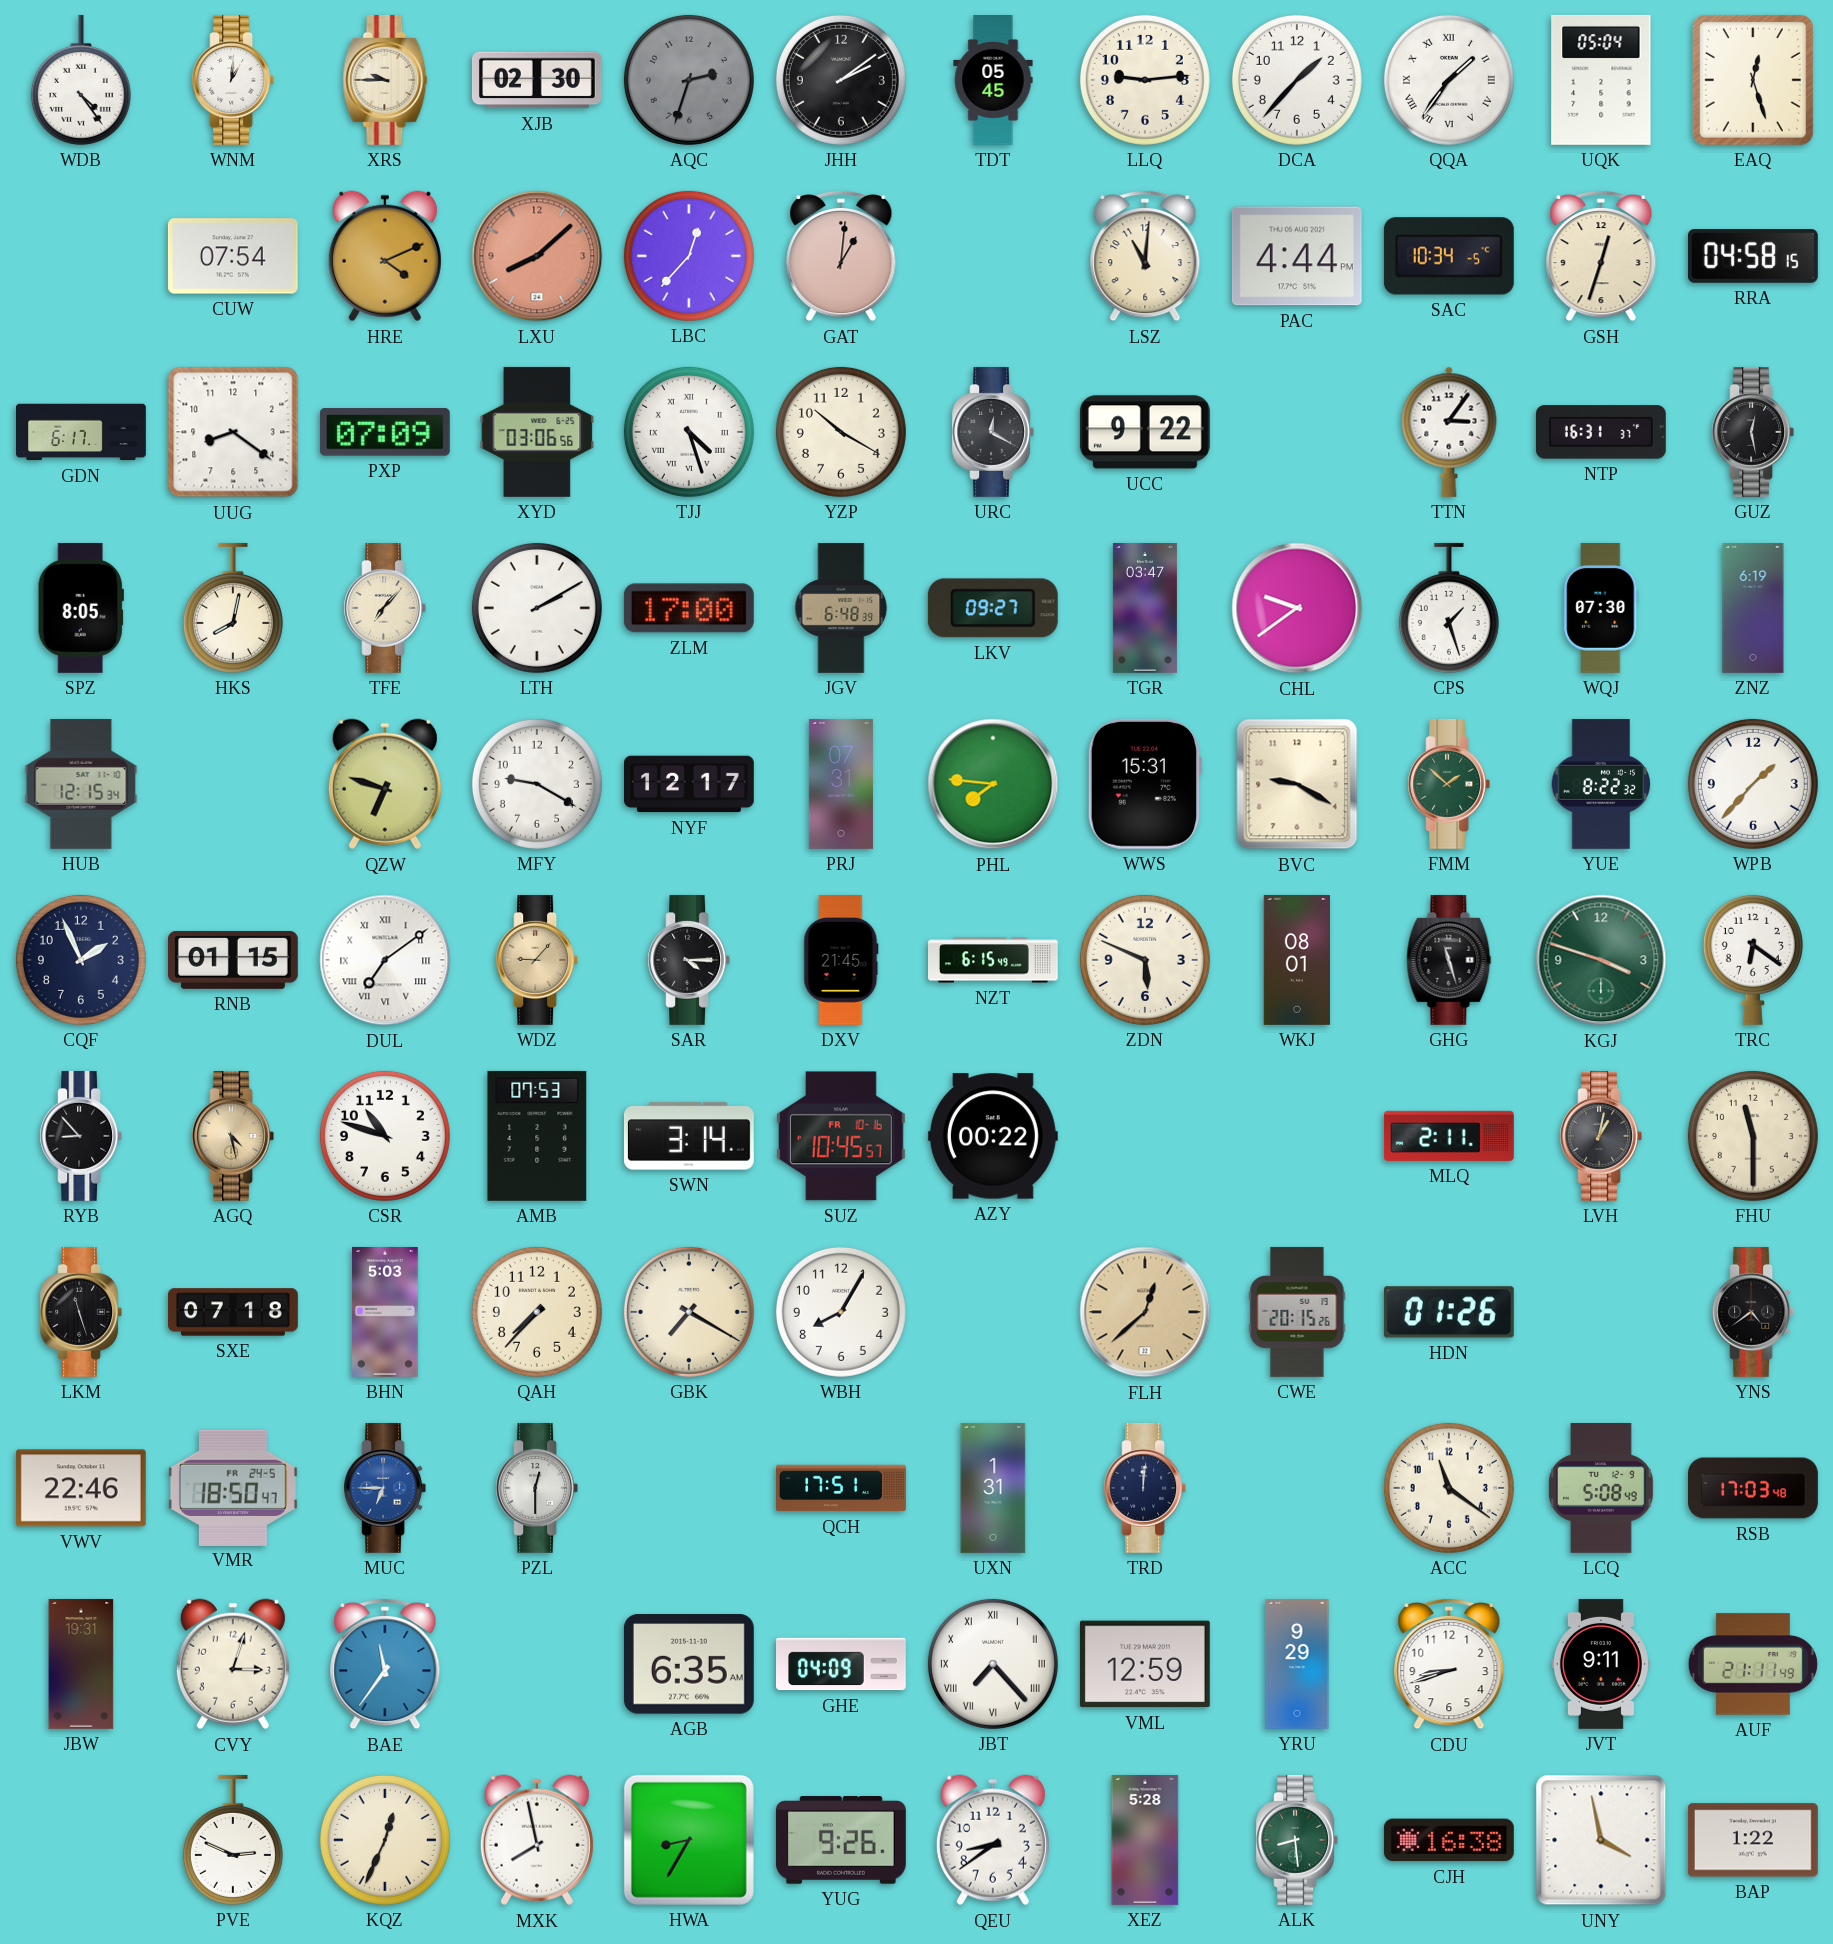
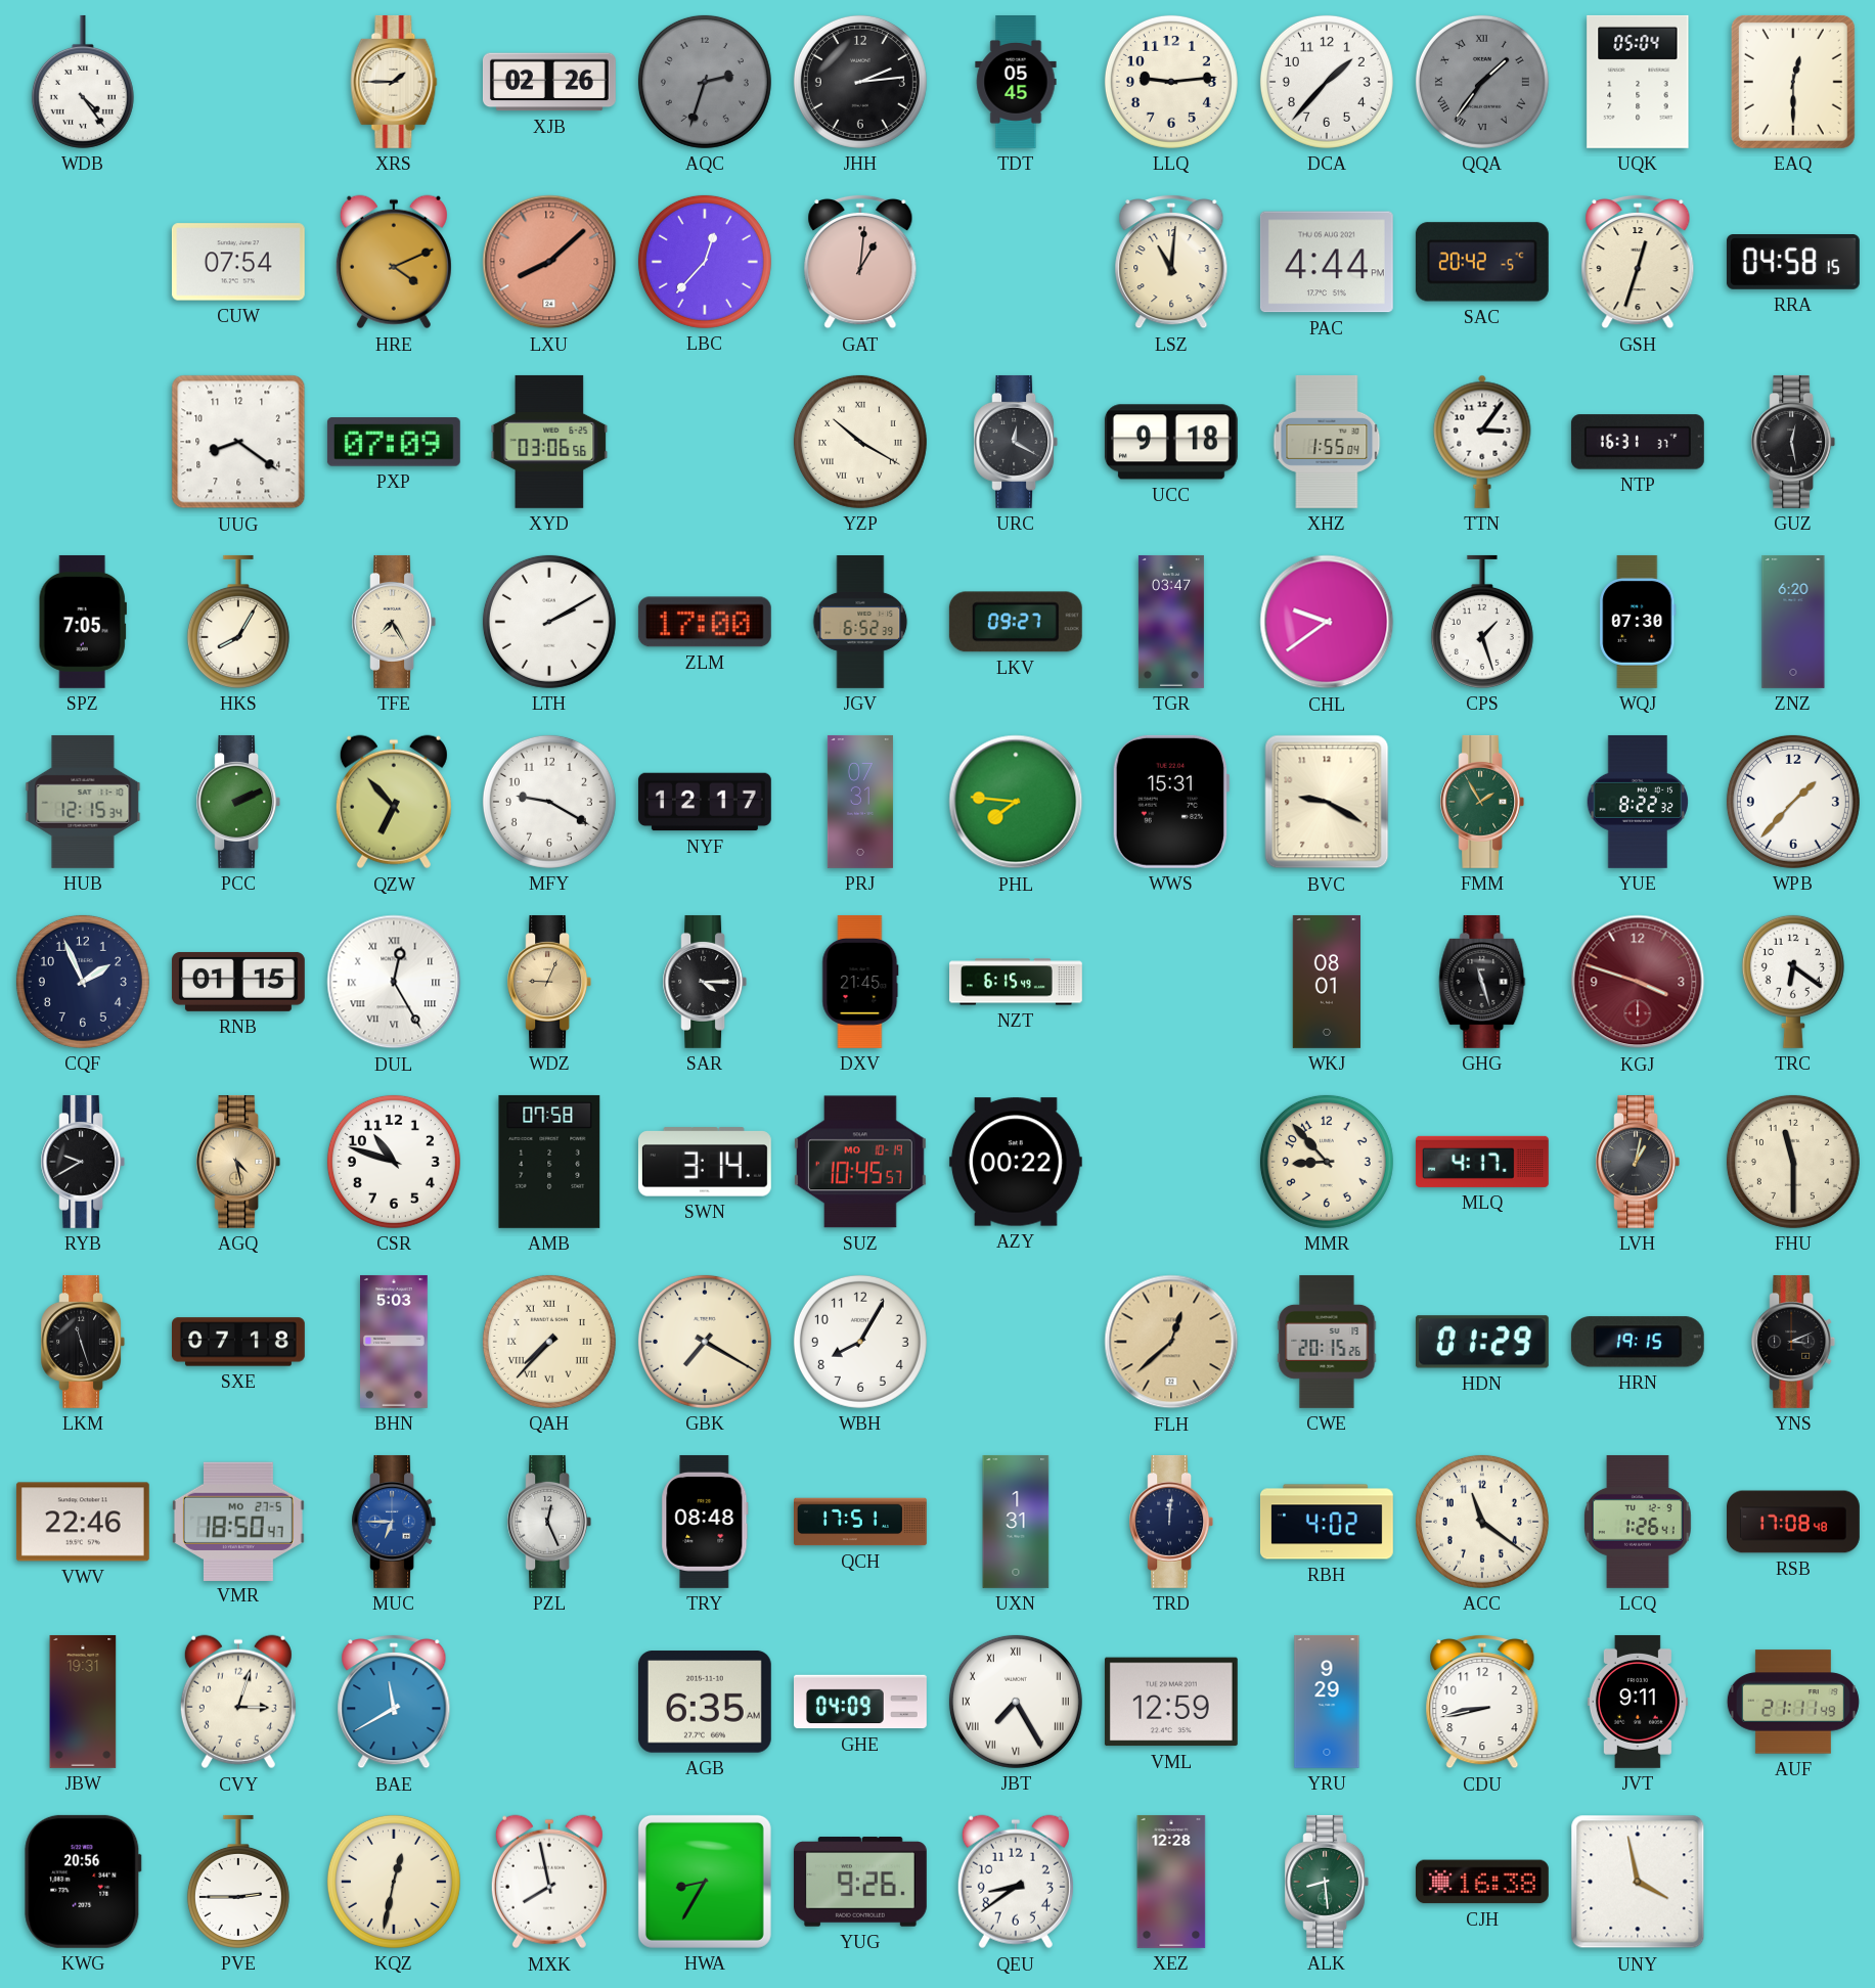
WNM: 1:01 -> none
XRS: 9:45 -> 1:45
XJB: 02:30 -> 02:26
JHH: 2:09 -> 2:14
QQA dial: white -> grey
EAQ: 12:27 -> 12:30
SAC: 10:34 -> 20:42
GDN: 6:17 -> none
TJJ: 4:27 -> none
YZP numerals: Arabic -> Roman
UCC: 9:22 -> 9:18
XHZ: none -> 1:55
SPZ: 8:05 -> 7:05
HKS: 8:02 -> 8:05
TFE: 7:07 -> 7:25
JGV: 6:48 -> 6:52
ZNZ: 6:19 -> 6:20
PCC: none -> 2:11
QZW: 6:48 -> 6:53
FMM: 1:52 -> 1:55
DUL: 7:09 -> 12:25
WDZ: 9:07 -> 9:04
ZDN: 5:49 -> none
KGJ dial: green -> burgundy
RYB: 8:53 -> 9:40
AMB: 07:53 -> 07:58
SUZ date: FR 10-16 -> MO 10-19
MMR: none -> 8:53
MLQ: 2:11 -> 4:17
QAH numerals: Arabic -> Roman
HDN: 01:26 -> 01:29
HRN: none -> 19:15
YNS: 4:39 -> 3:11
VMR date: FR 24-5 -> MO 27-5
PZL: 12:30 -> 12:26
TRY: none -> 08:48
RBH: none -> 4:02
LCQ: 5:08 -> 1:26
RSB: 17:03 -> 17:08
BAE: 11:36 -> 11:40
JBT: 7:23 -> 7:25
CDU: 8:42 -> 8:43
KWG: none -> 20:56
PVE: 2:49 -> 2:45
KQZ: 12:34 -> 12:32
XEZ: 5:28 -> 12:28
BAP: 1:22 -> none
